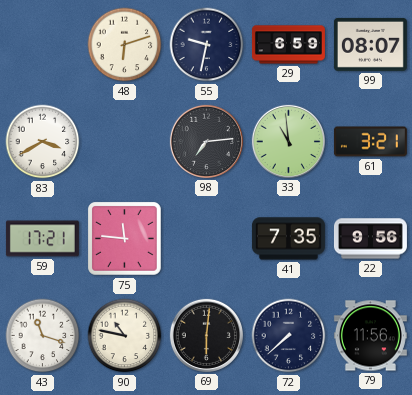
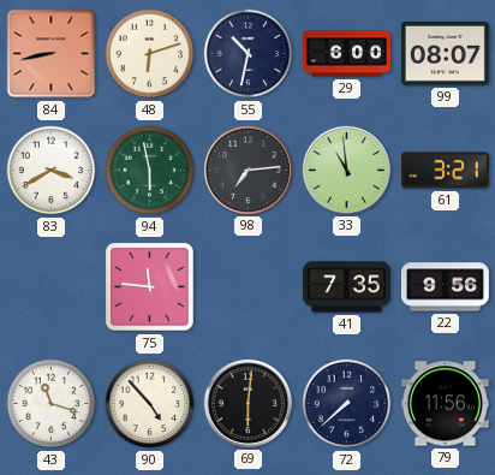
84: none -> 8:43
55: 9:32 -> 10:32
29: 6:59 -> 6:00
94: none -> 5:58
59: 17:21 -> none
90: 10:47 -> 4:53
